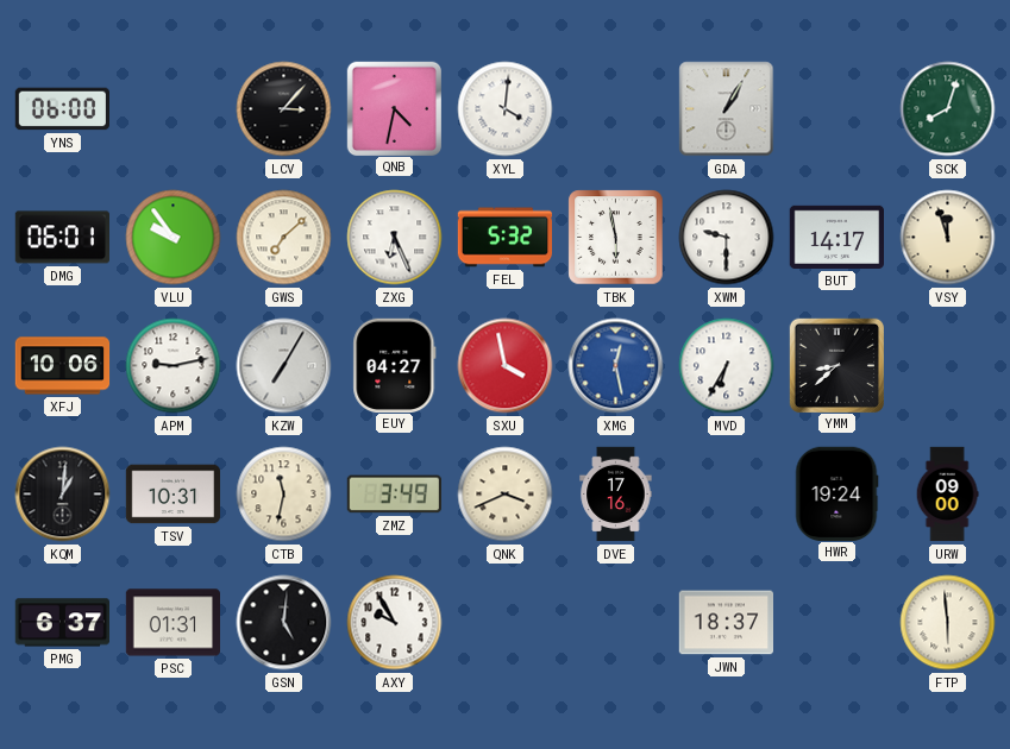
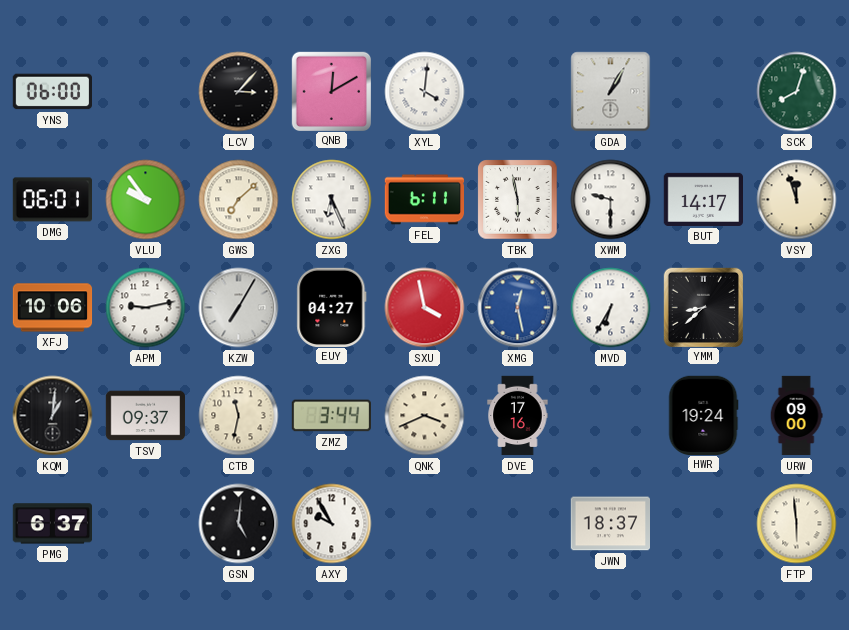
QNB: 4:32 -> 12:10
FEL: 5:32 -> 6:11
TSV: 10:31 -> 09:37
ZMZ: 3:49 -> 3:44
PSC: 01:31 -> none
